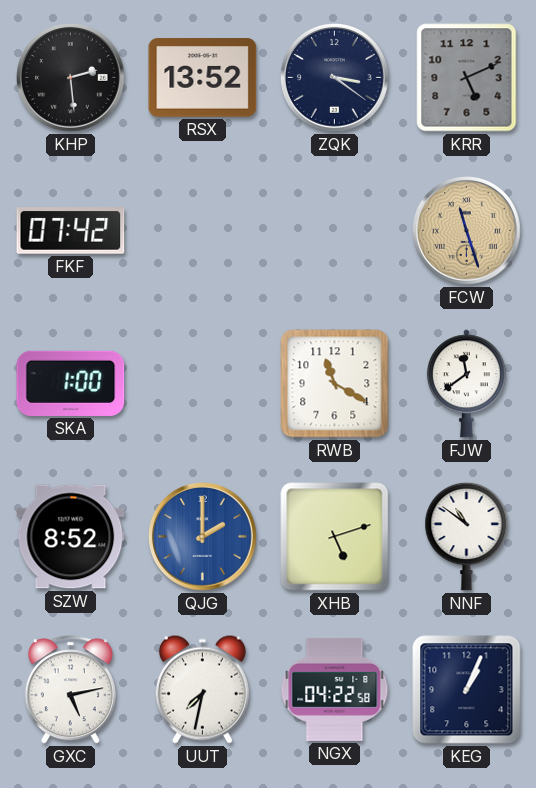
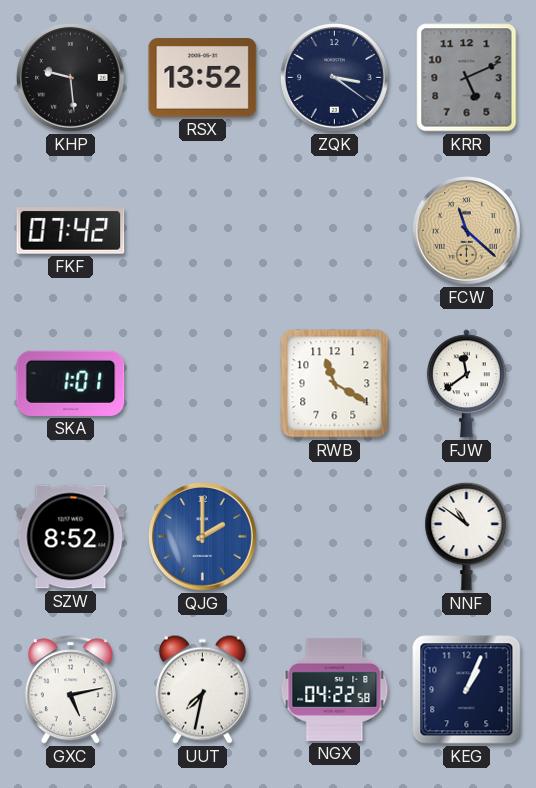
KHP: 2:29 -> 9:29
FCW: 11:27 -> 11:22
SKA: 1:00 -> 1:01
XHB: 5:12 -> none
